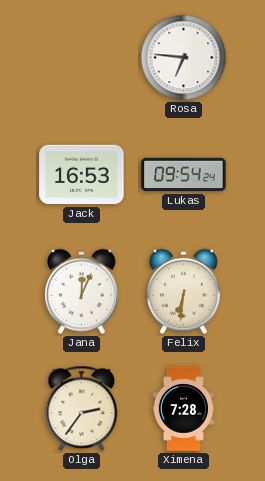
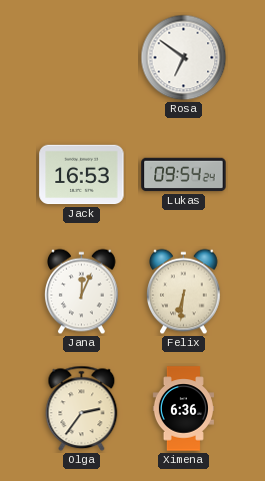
Rosa: 6:46 -> 6:51
Ximena: 7:28 -> 6:36
